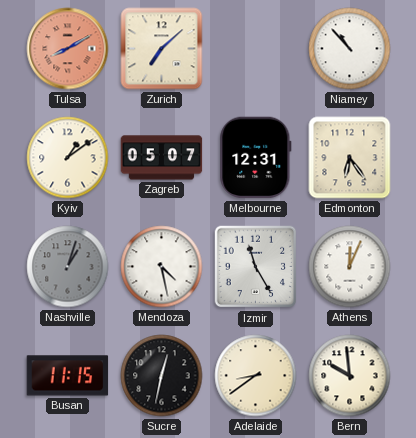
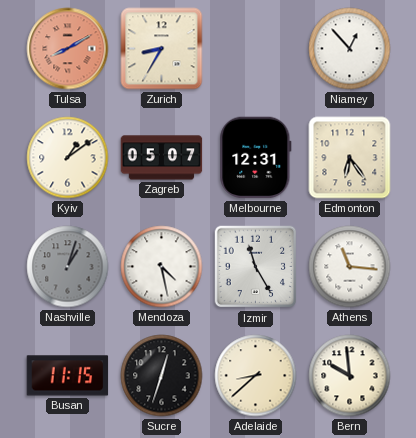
Zurich: 7:08 -> 8:35
Niamey: 10:53 -> 12:53
Athens: 12:04 -> 11:16
Sucre: 12:32 -> 12:33
Adelaide: 8:39 -> 8:38
